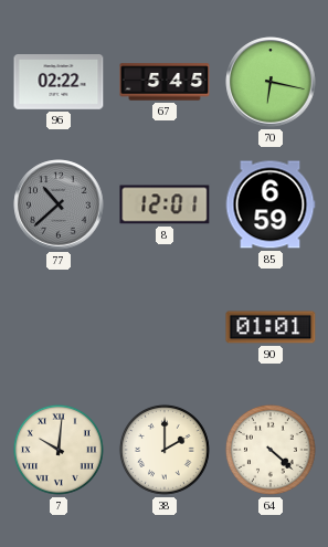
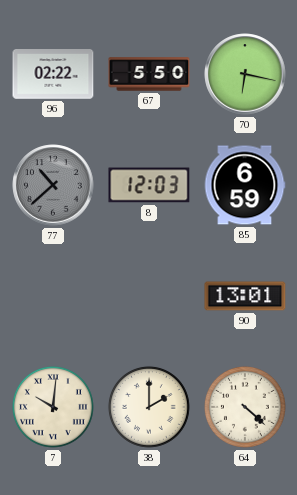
67: 5:45 -> 5:50
8: 12:01 -> 12:03
90: 01:01 -> 13:01
